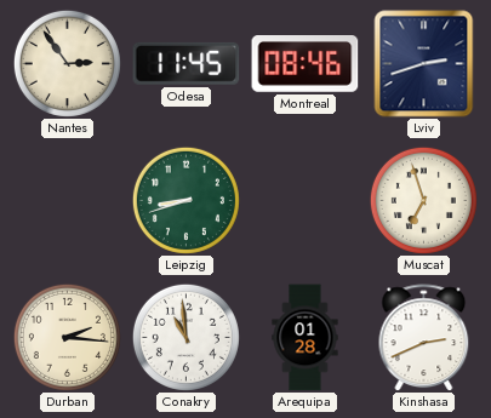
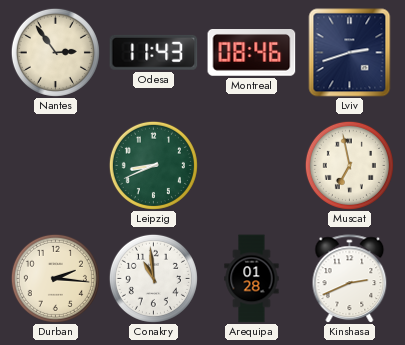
Odesa: 11:45 -> 11:43
Leipzig: 8:42 -> 8:41
Muscat: 6:57 -> 6:58
